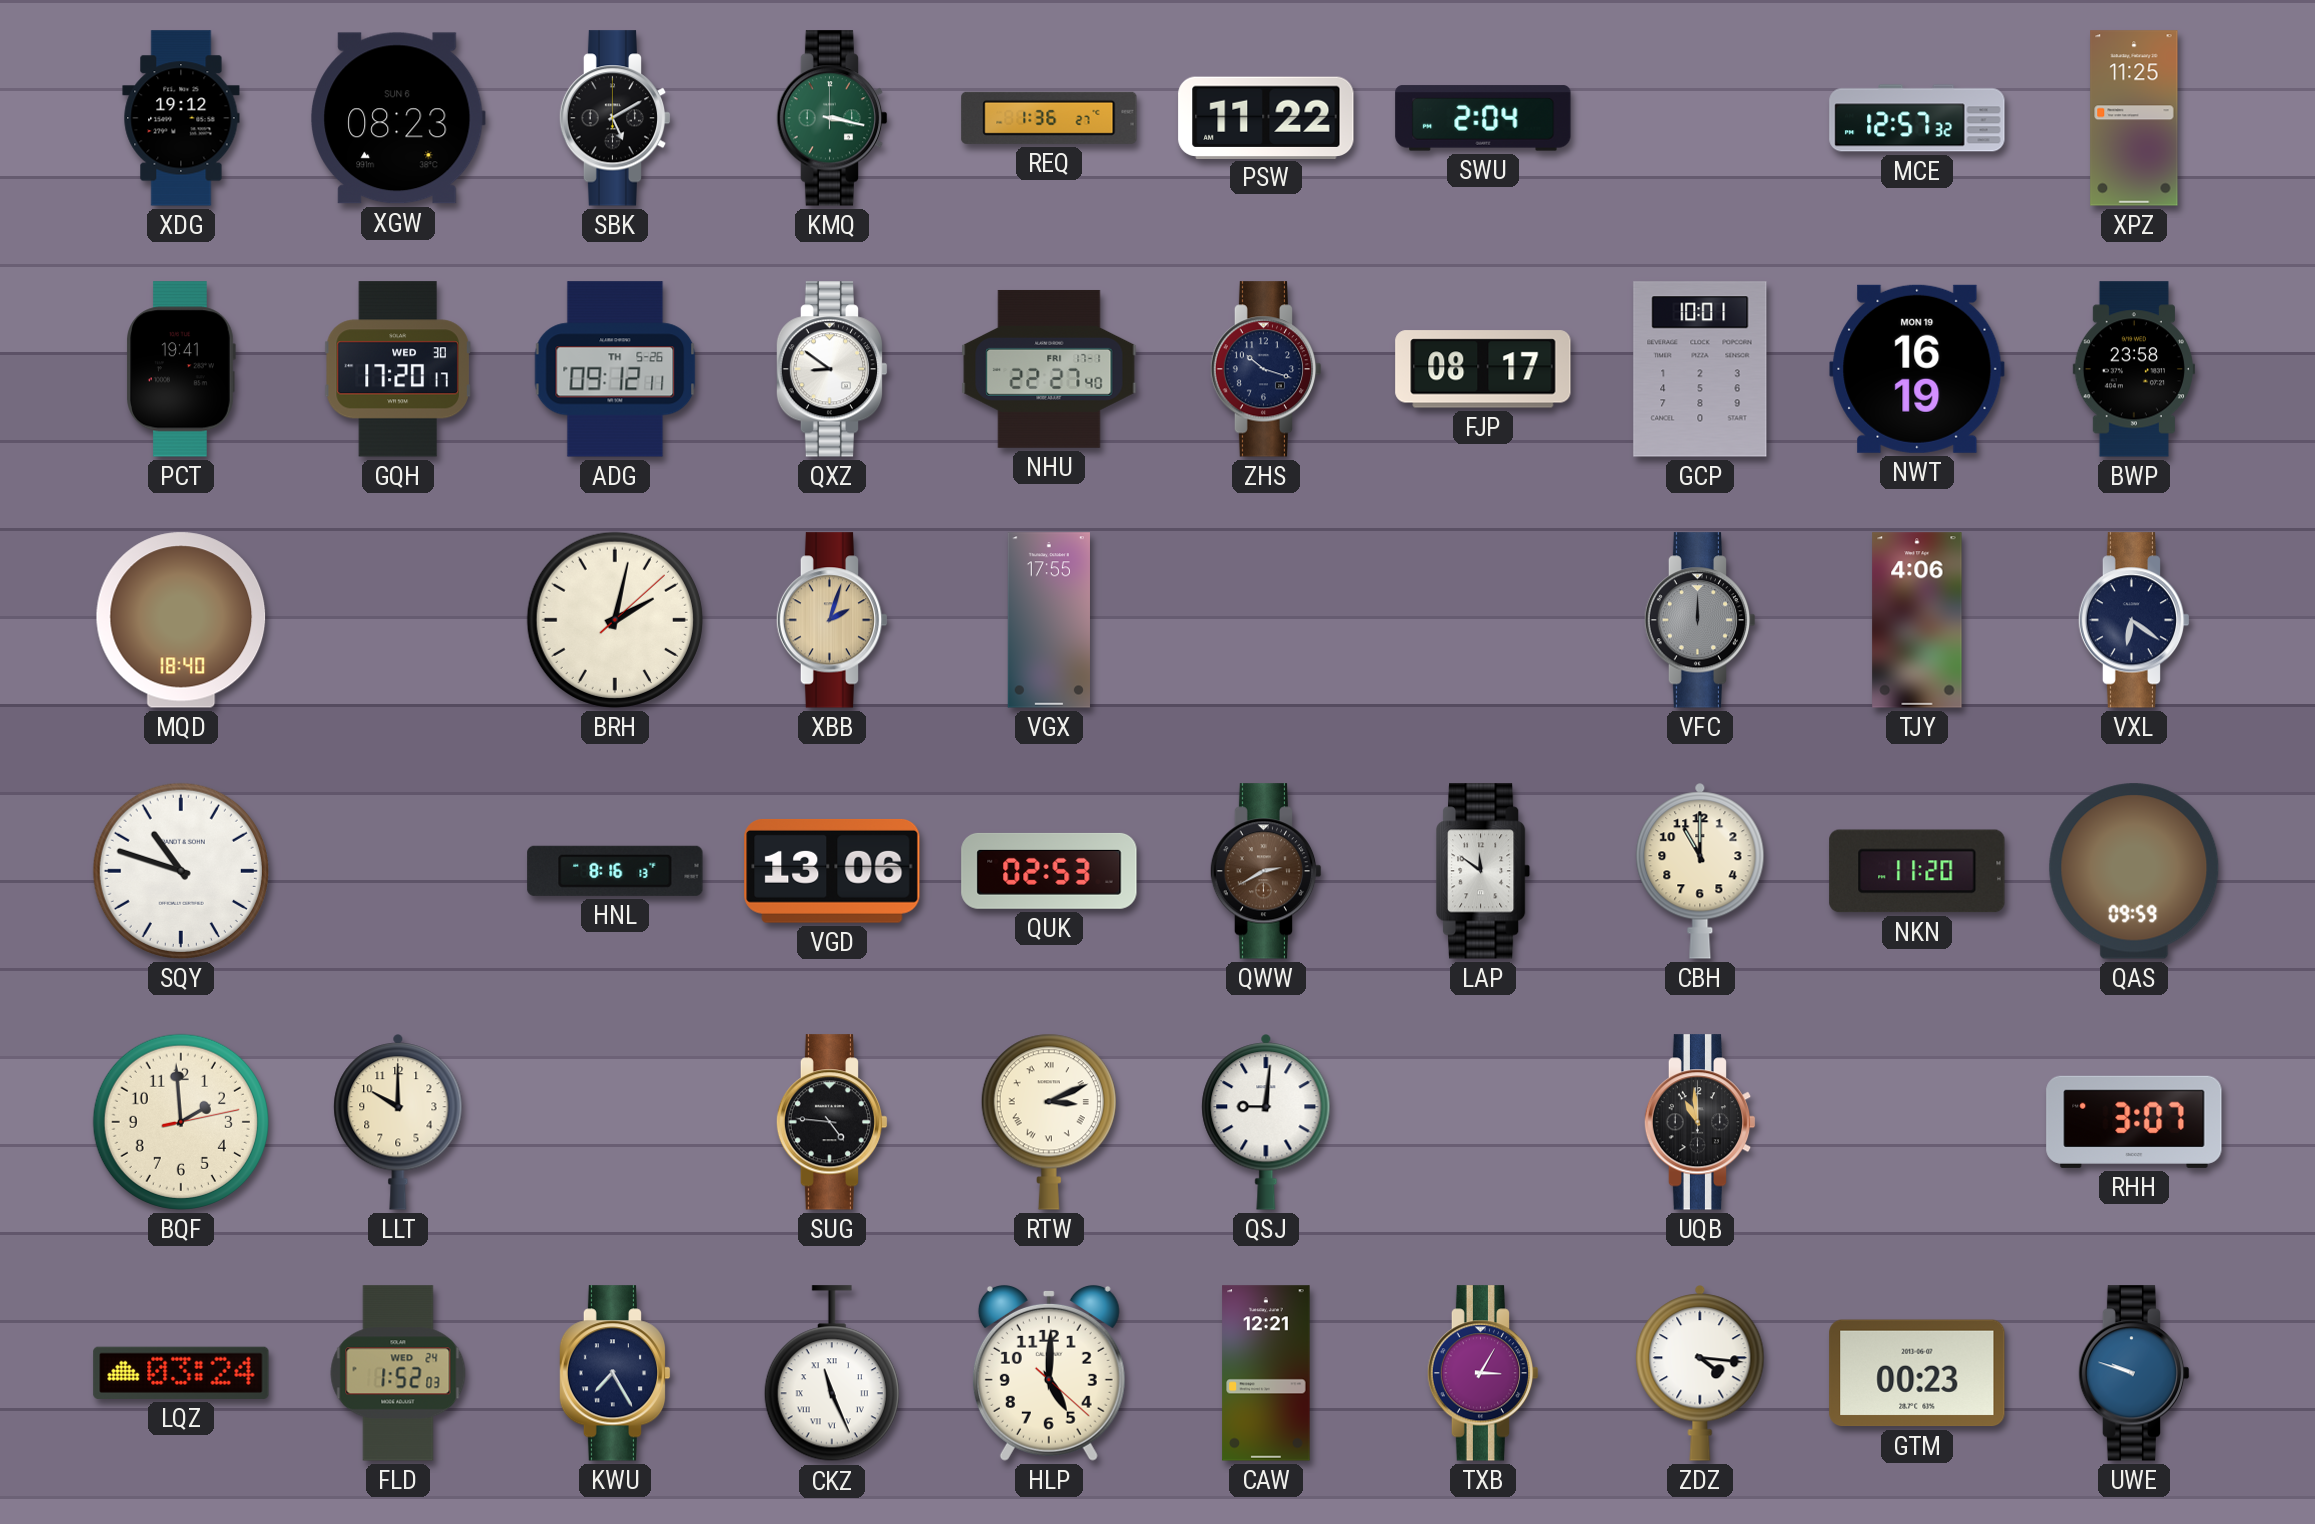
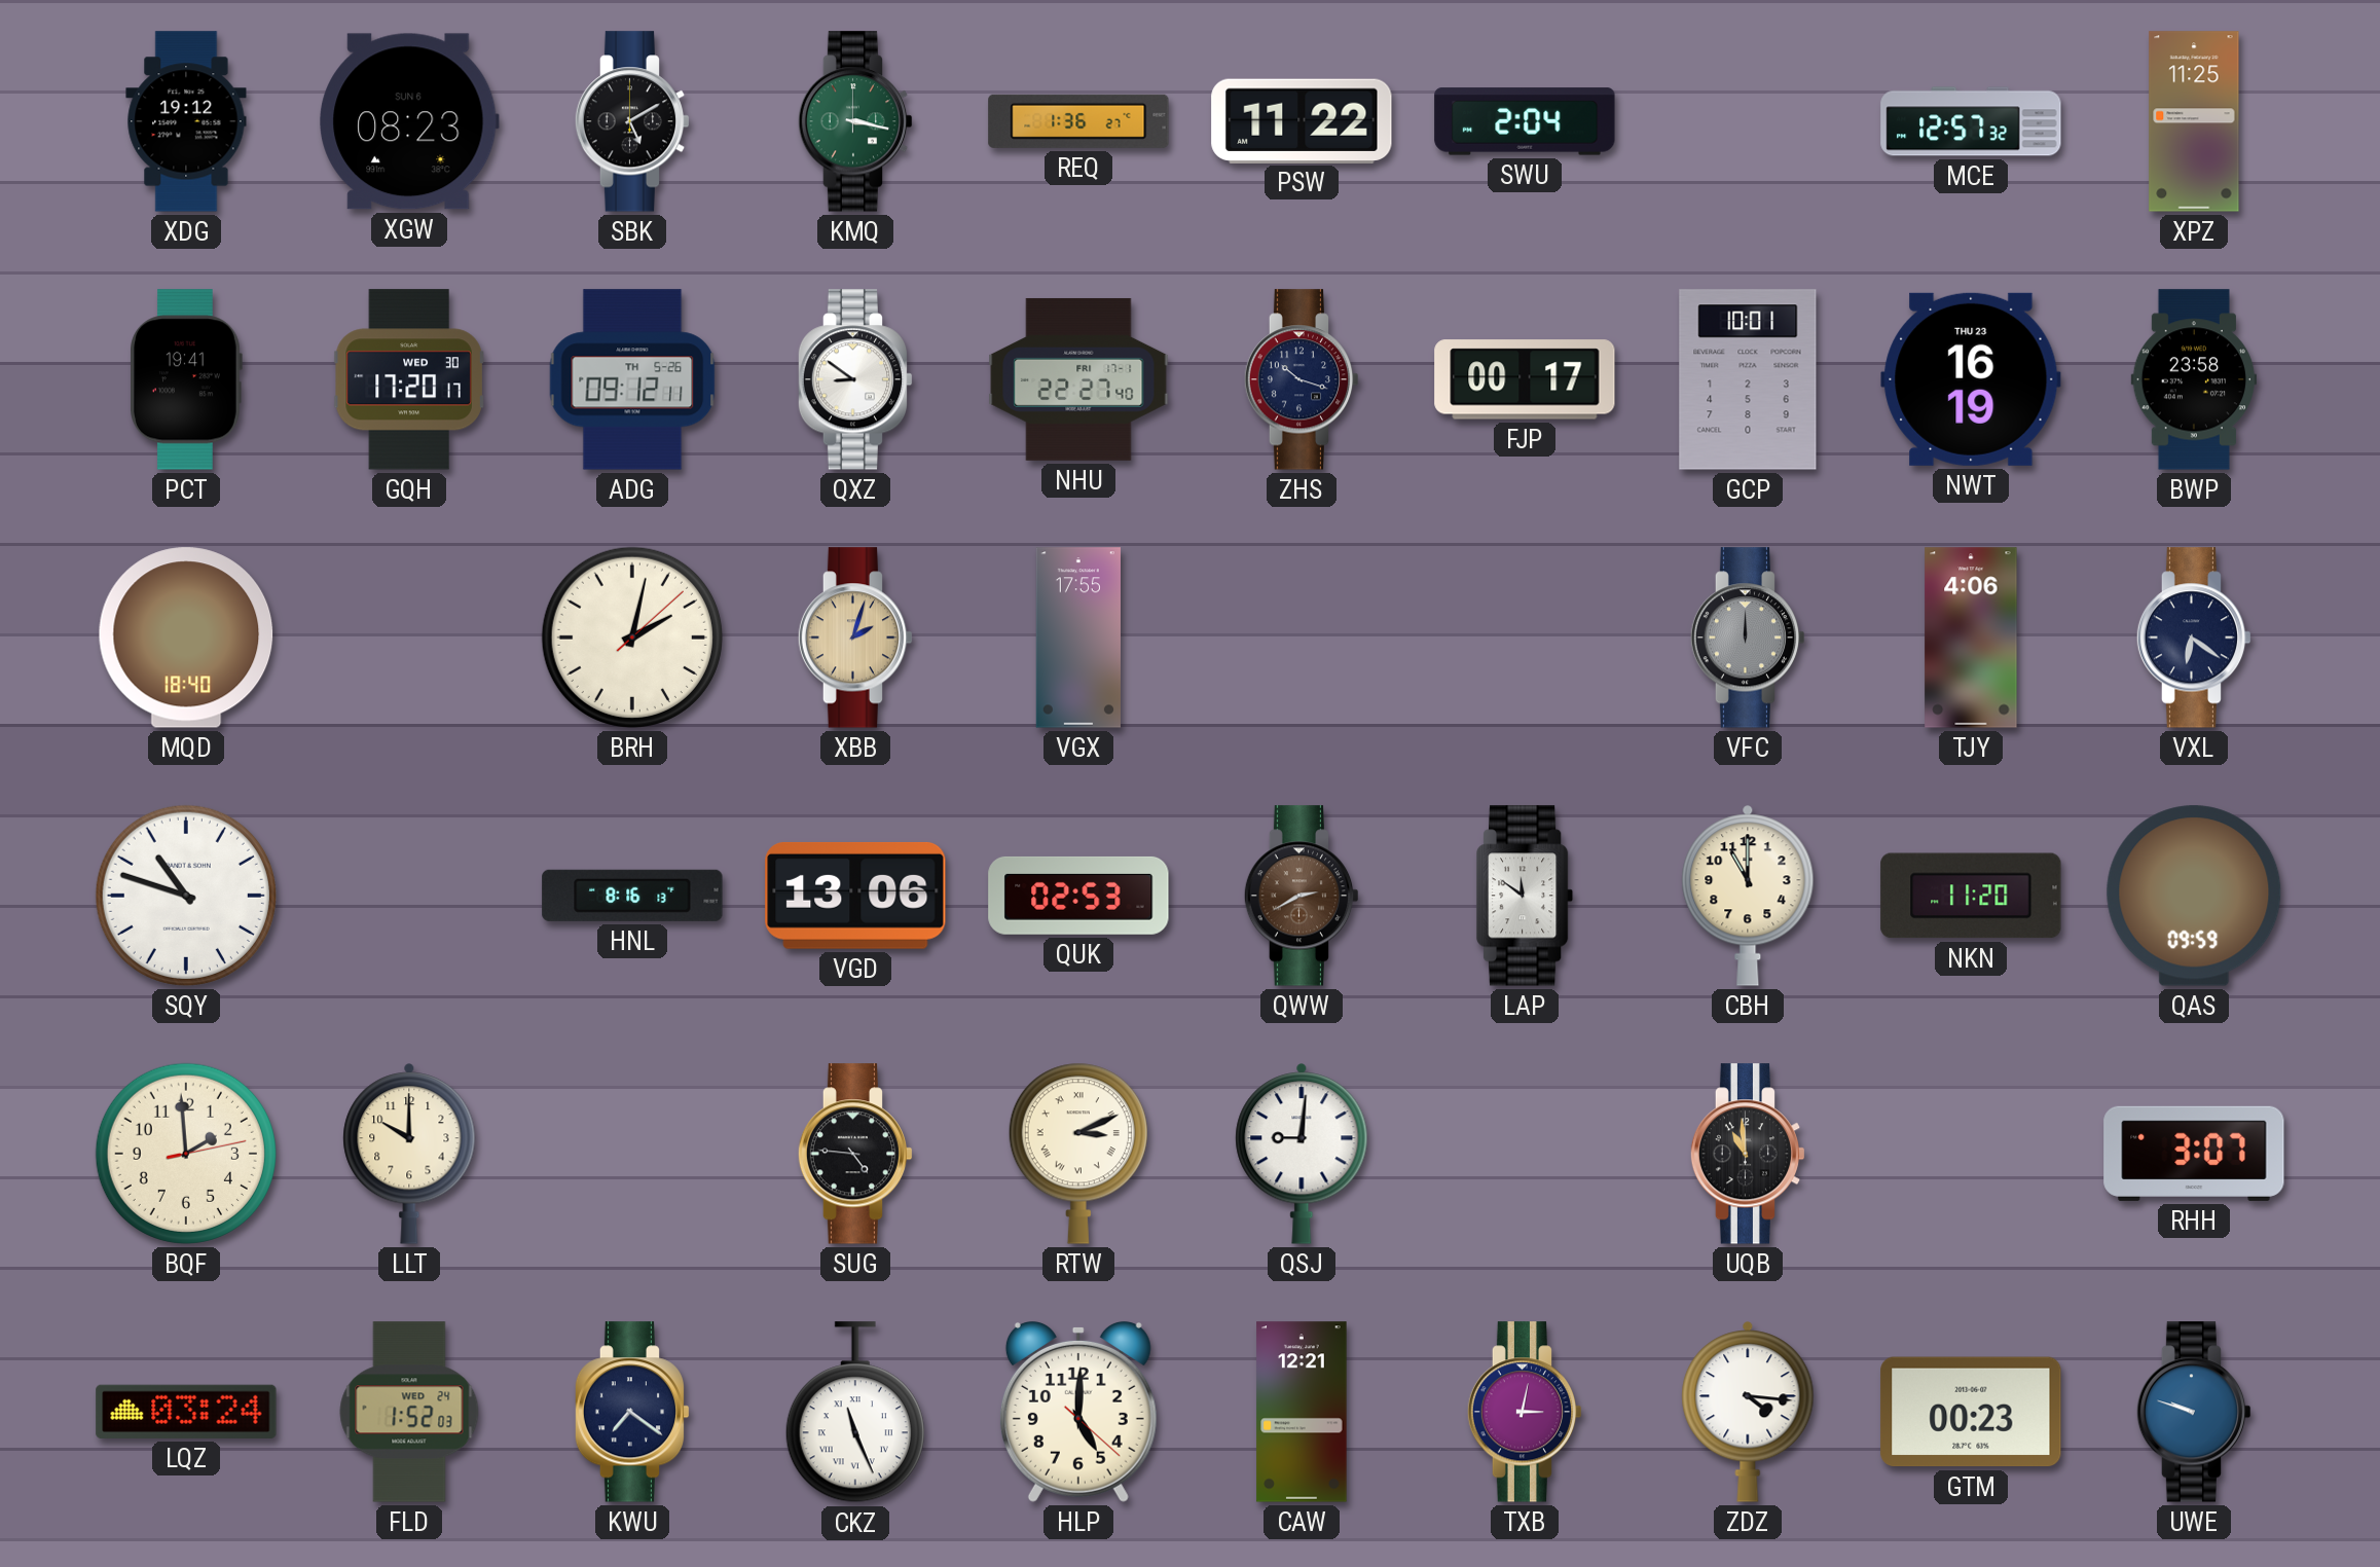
FJP: 08:17 -> 00:17
NWT date: MON 19 -> THU 23
KWU: 7:25 -> 7:21
TXB: 3:05 -> 3:02
